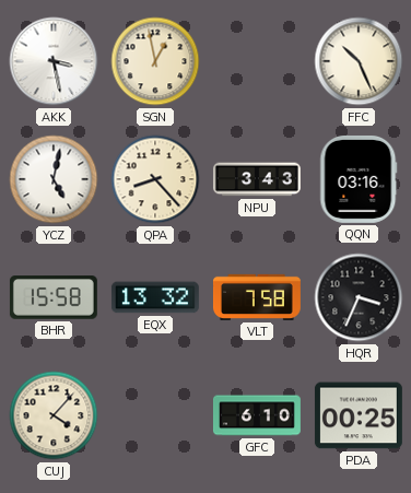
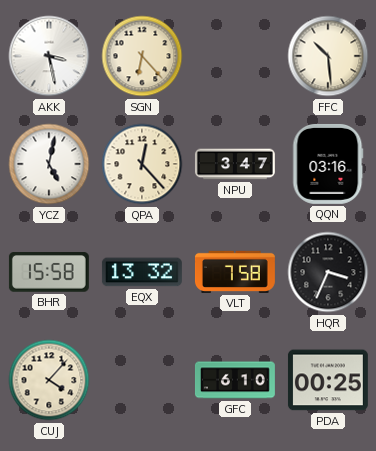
SGN: 12:58 -> 6:23
FFC: 10:26 -> 10:29
QPA: 8:23 -> 12:23
NPU: 3:43 -> 3:47
